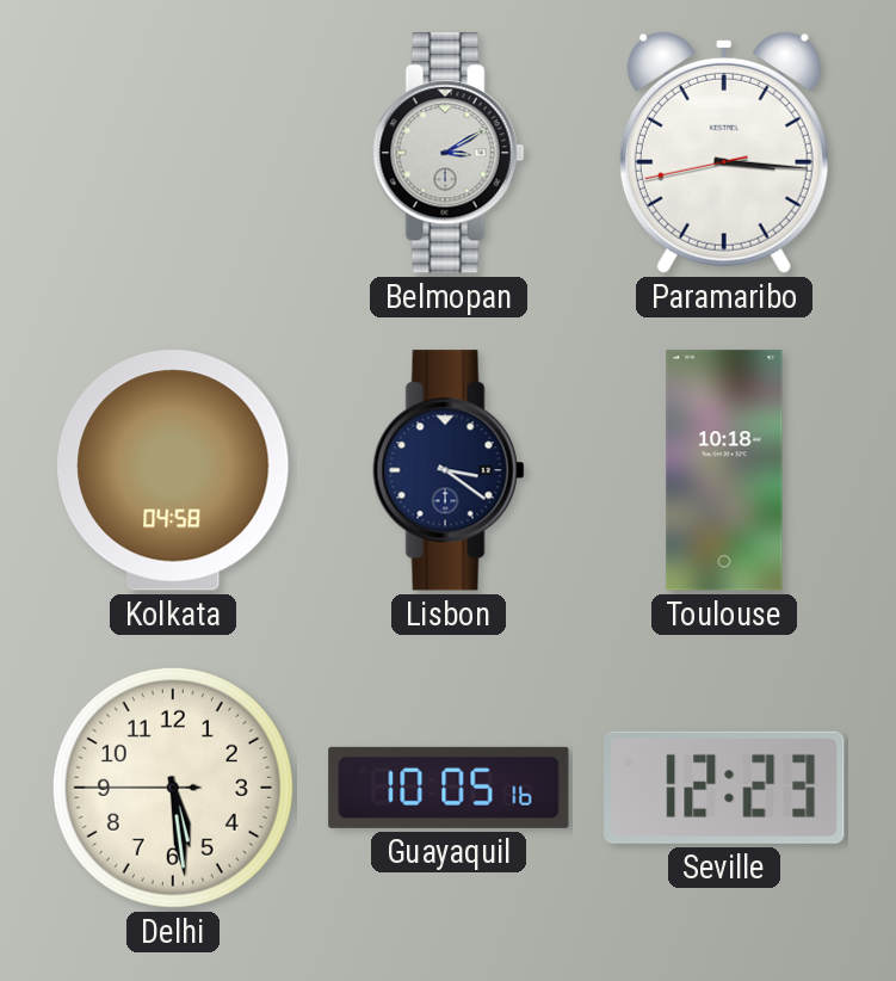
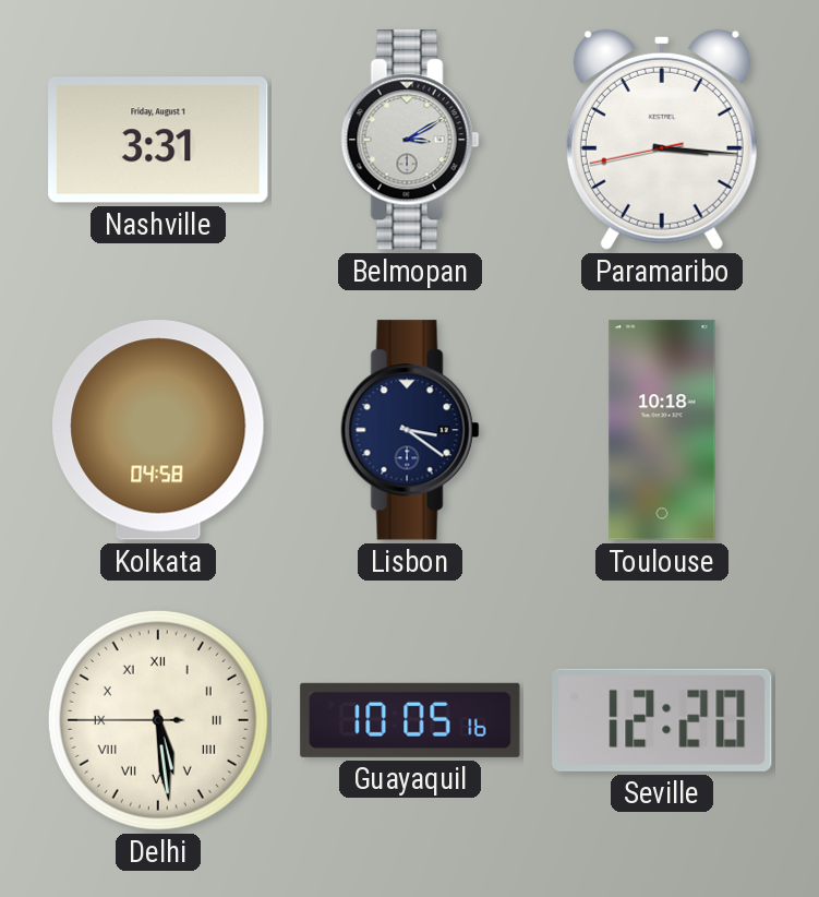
Nashville: none -> 3:31
Delhi numerals: Arabic -> Roman
Seville: 12:23 -> 12:20
